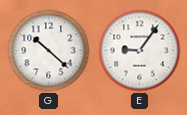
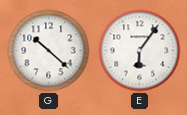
E: 9:06 -> 6:06
